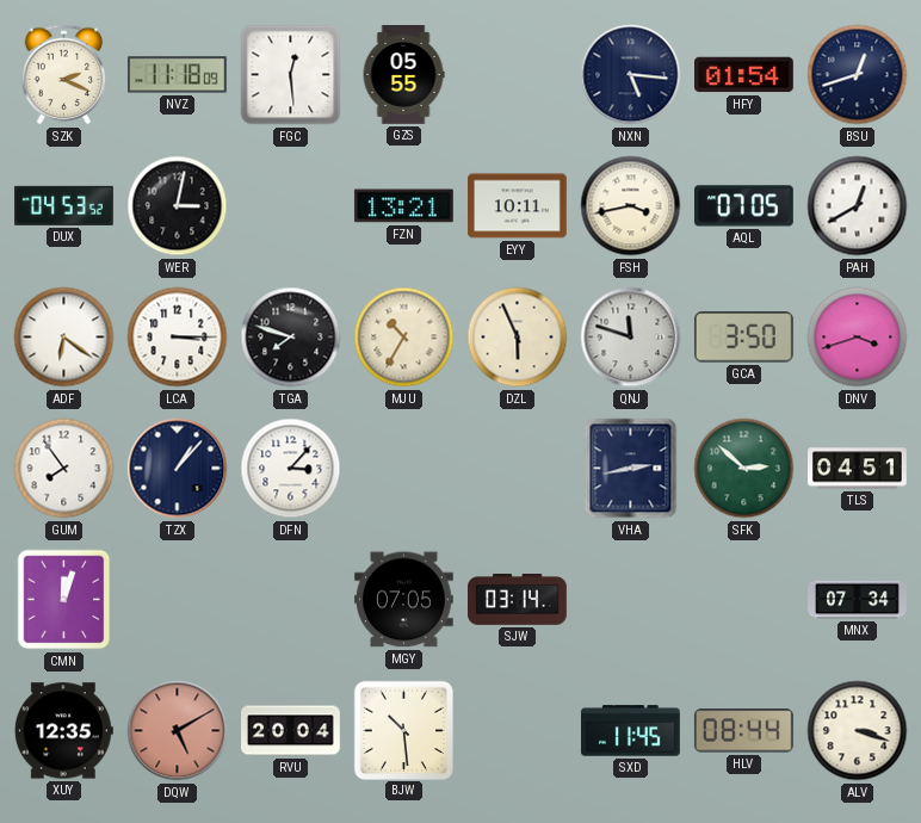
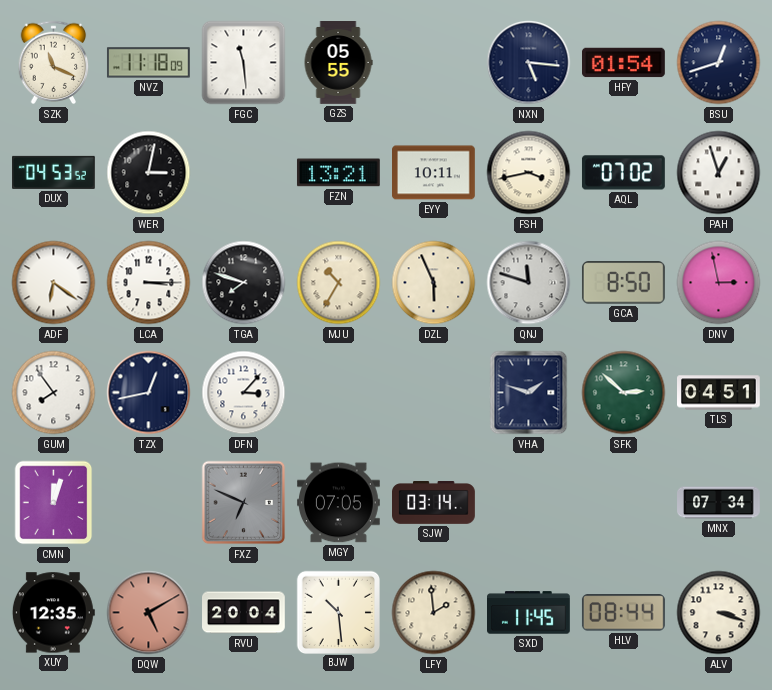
SZK: 2:19 -> 11:19
FGC: 12:29 -> 11:29
AQL: 07:05 -> 07:02
PAH: 12:40 -> 12:57
GCA: 3:50 -> 8:50
DNV: 3:42 -> 2:58
TZX: 1:07 -> 12:43
VHA: 2:43 -> 1:48
FXZ: none -> 6:49
LFY: none -> 1:59
